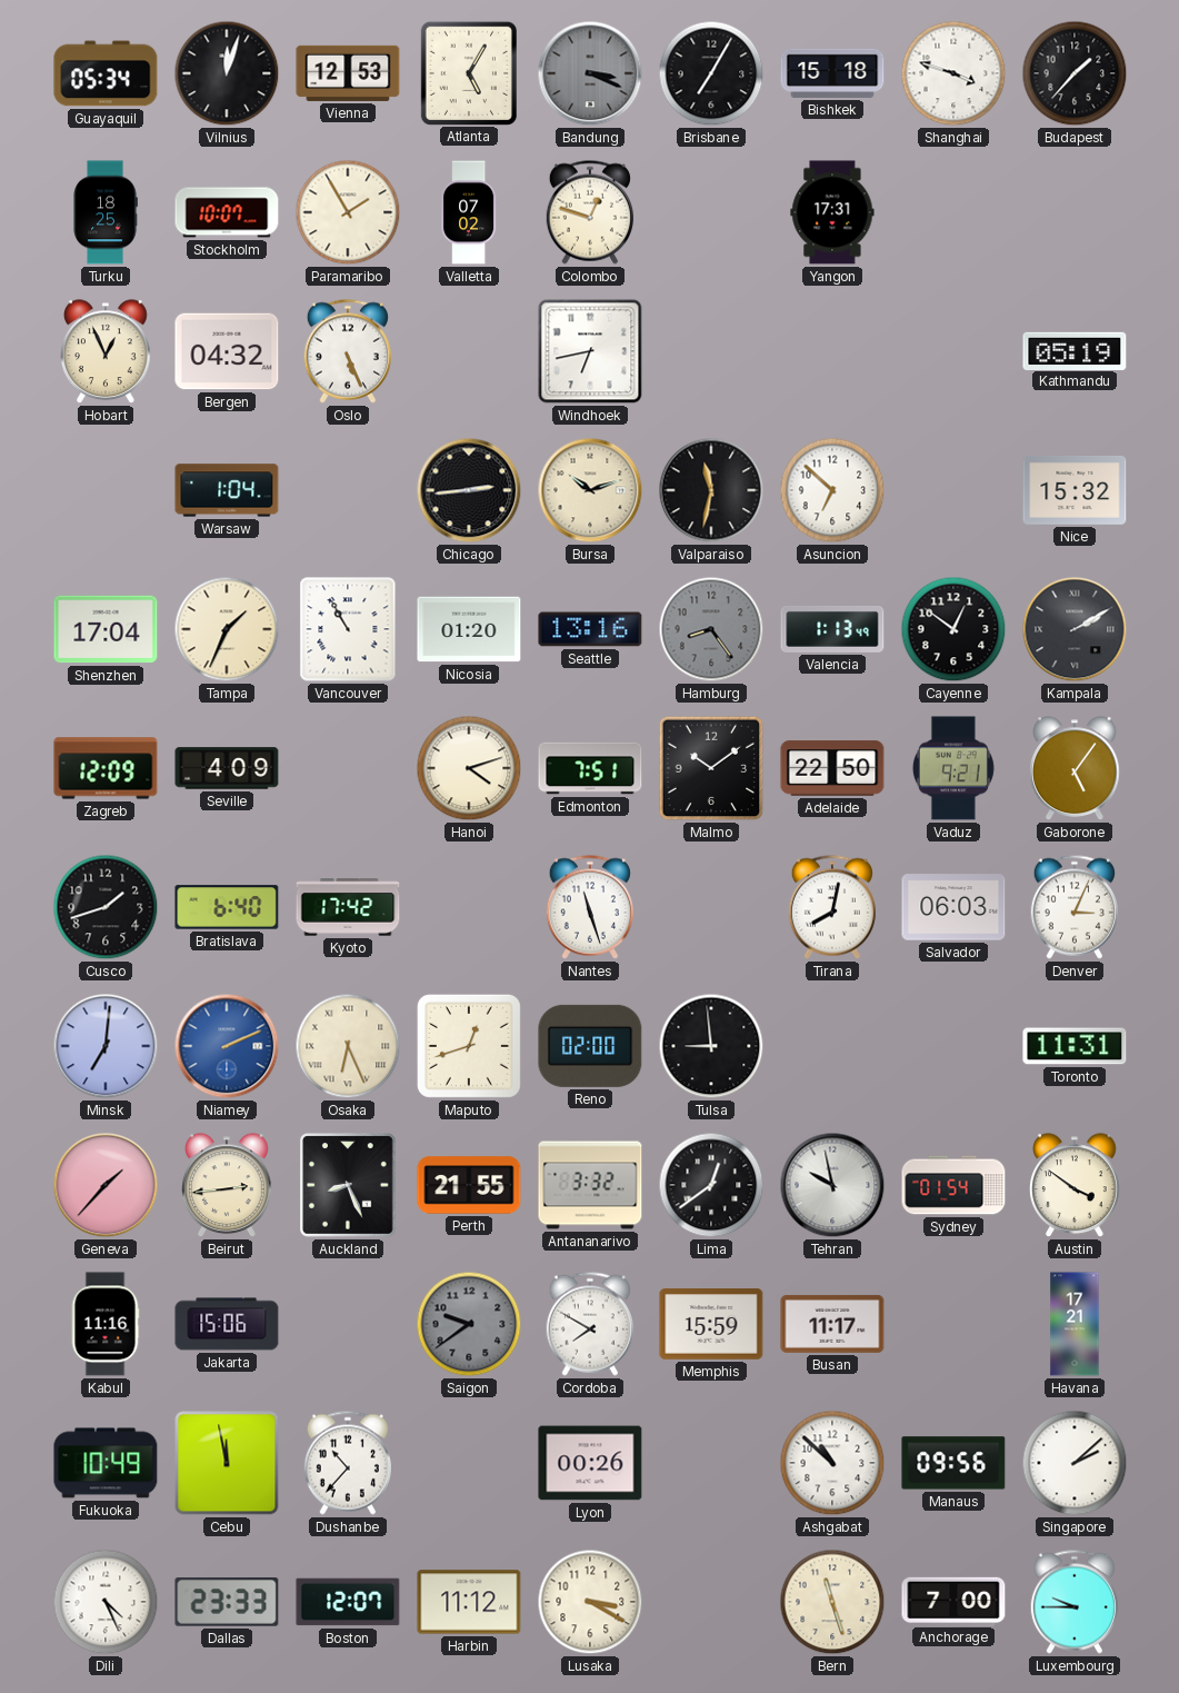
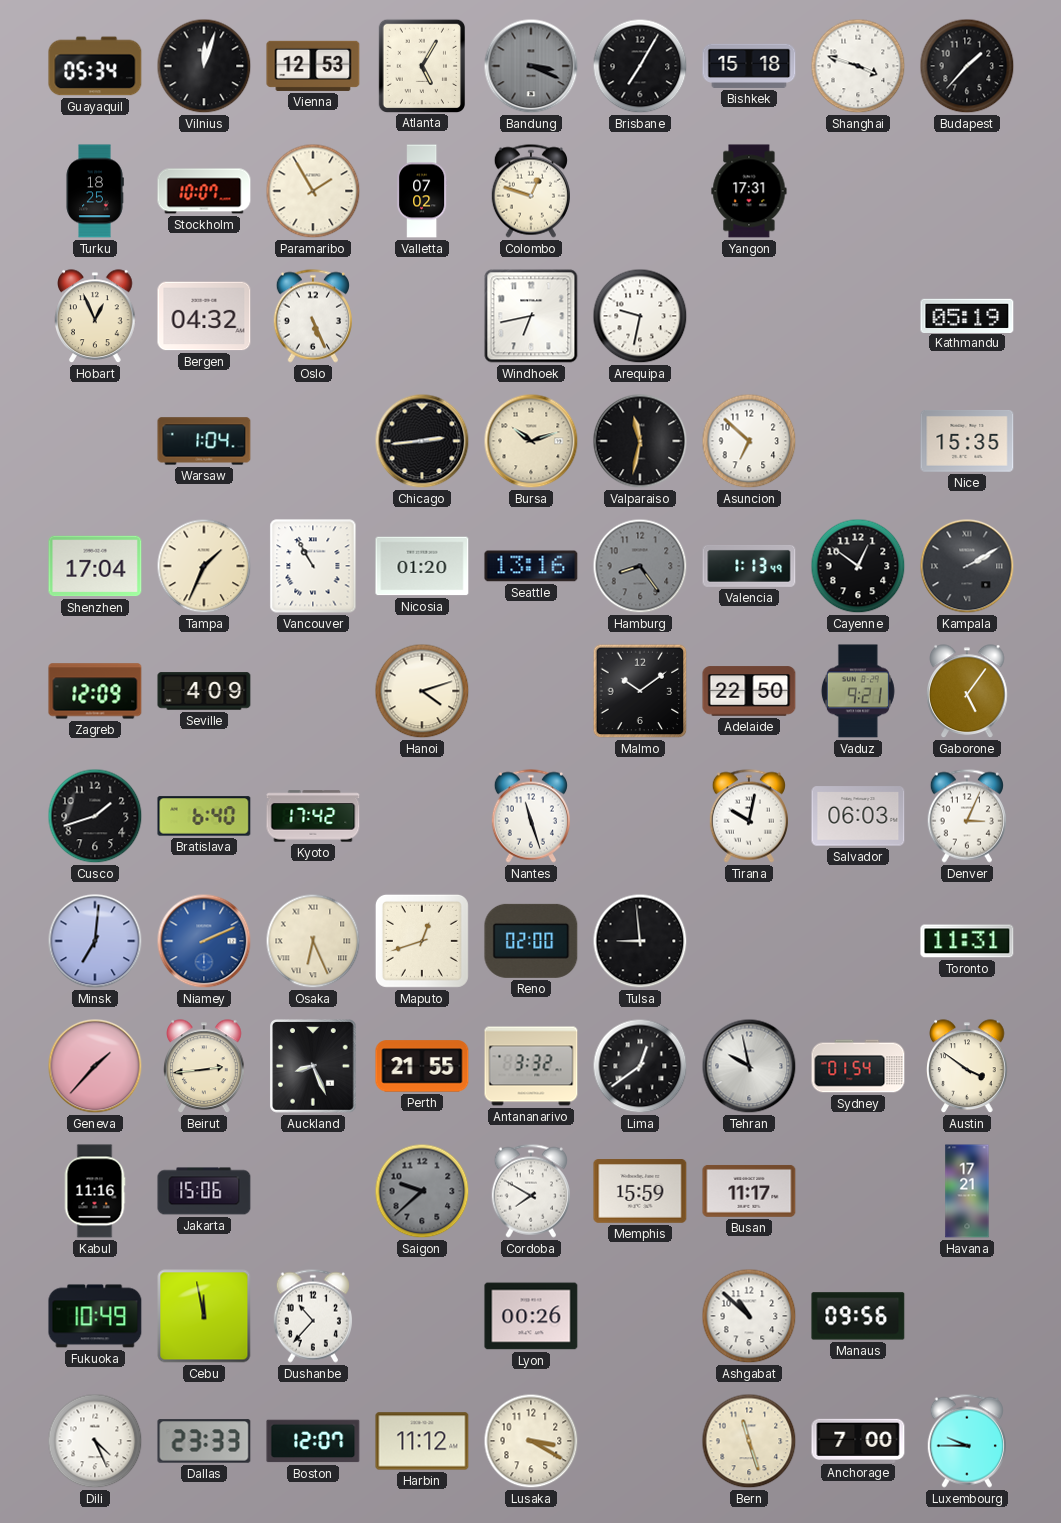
Arequipa: none -> 9:32
Nice: 15:32 -> 15:35
Edmonton: 7:51 -> none
Tirana: 8:02 -> 10:02
Saigon: 9:39 -> 9:38
Singapore: 2:08 -> none
